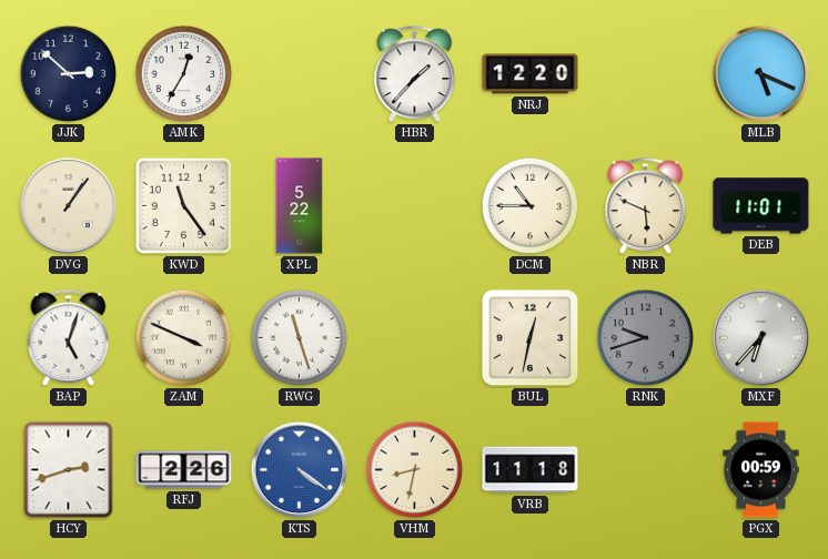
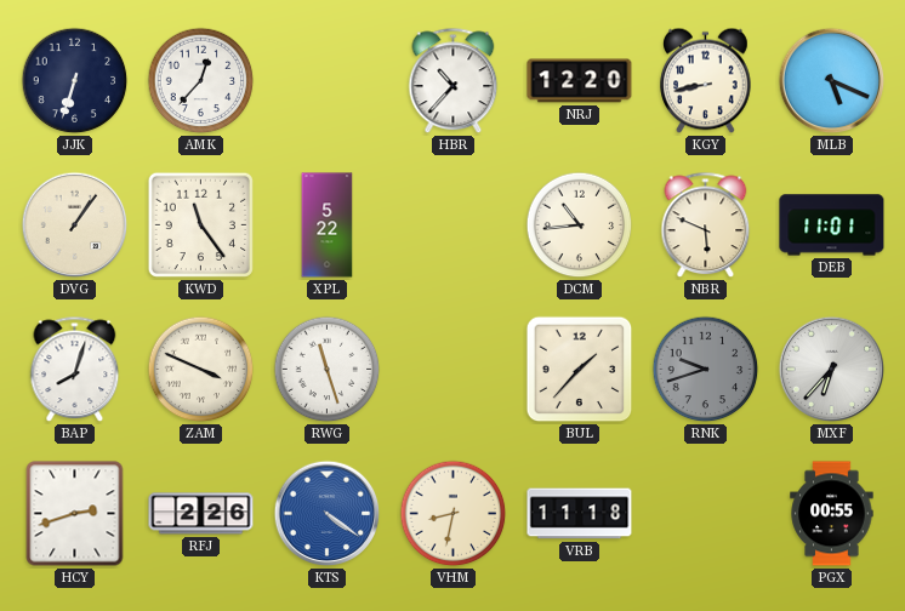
JJK: 2:52 -> 6:33
AMK: 12:35 -> 12:37
HBR: 1:37 -> 10:37
KGY: none -> 8:43
DCM: 10:45 -> 10:44
BAP: 5:03 -> 8:03
BUL: 12:32 -> 1:37
PGX: 00:59 -> 00:55
